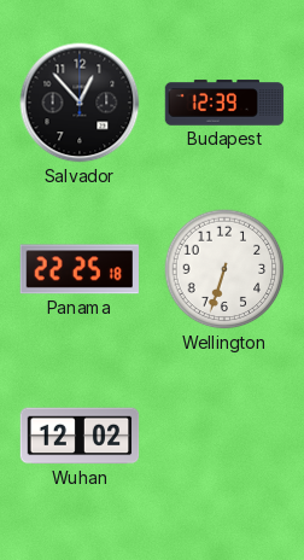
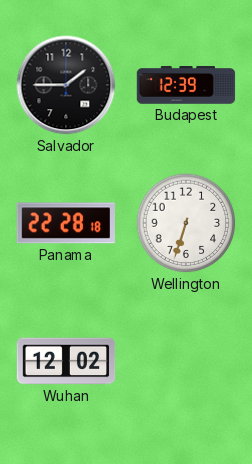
Salvador: 12:53 -> 1:45
Panama: 22:25 -> 22:28
